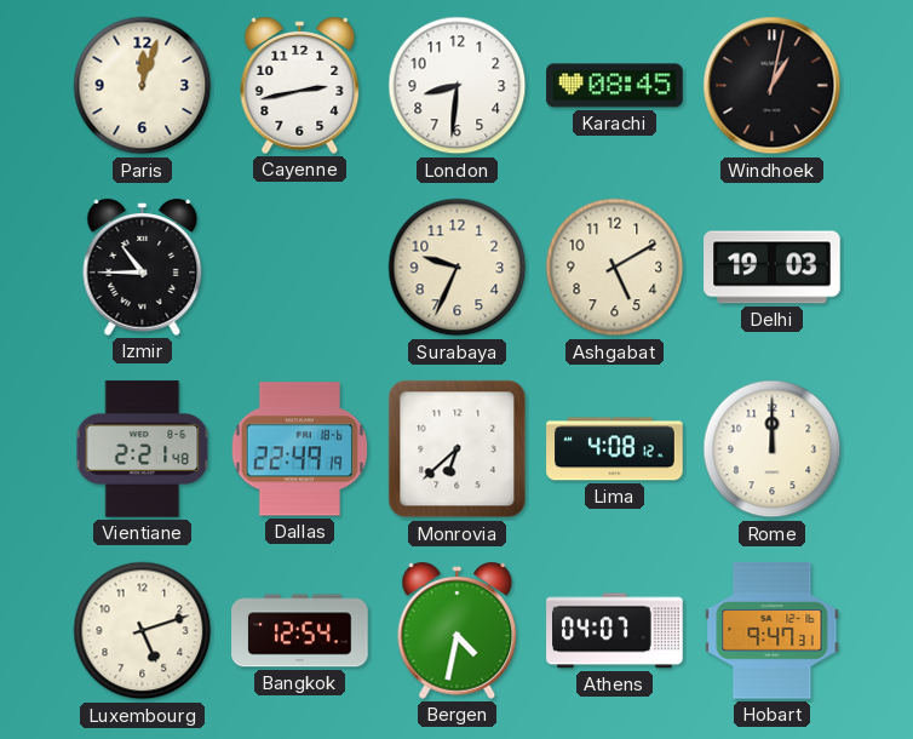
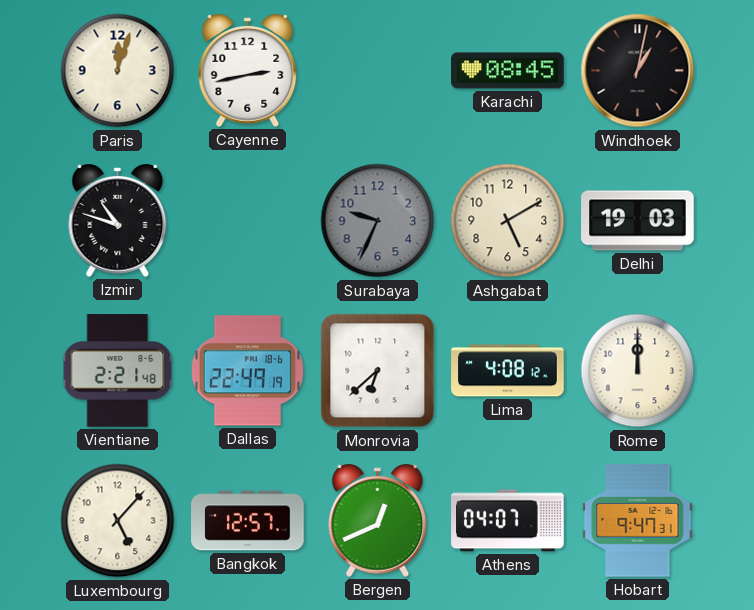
London: 8:31 -> none
Izmir: 10:45 -> 10:48
Surabaya dial: cream -> grey
Luxembourg: 5:12 -> 5:07
Bangkok: 12:54 -> 12:57
Bergen: 4:32 -> 12:41
